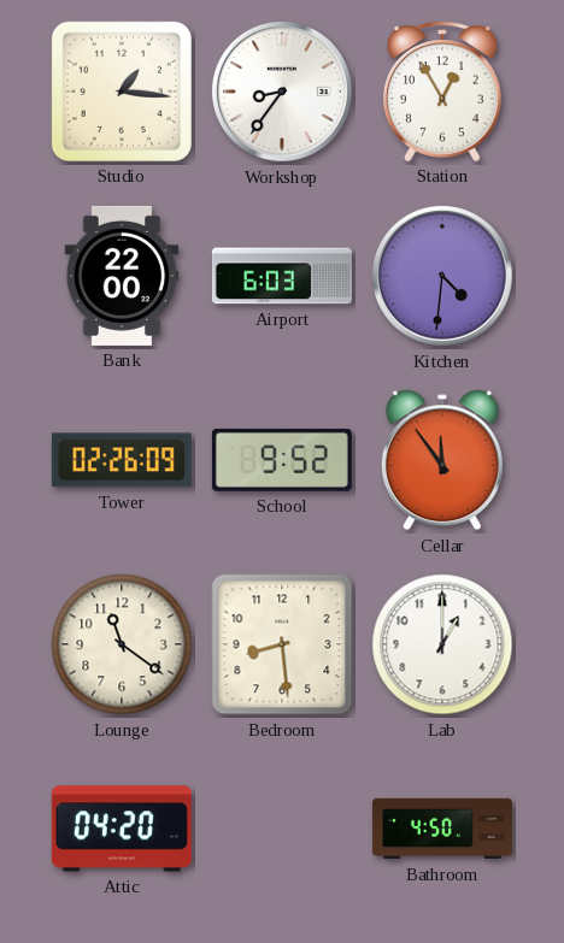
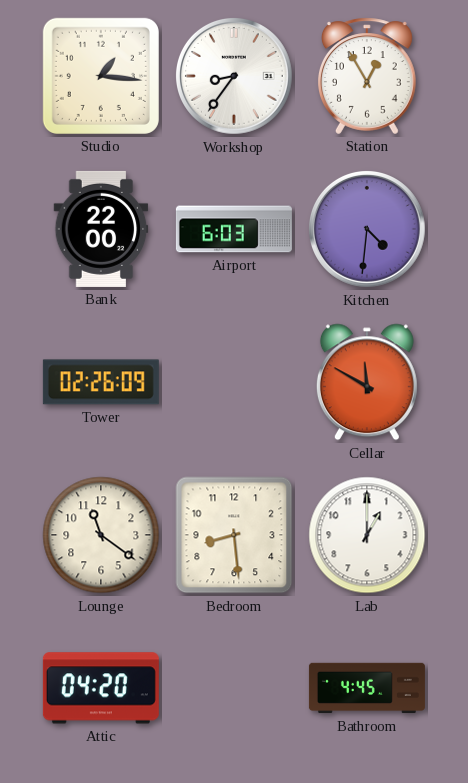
School: 9:52 -> none
Cellar: 11:54 -> 11:50
Bathroom: 4:50 -> 4:45
